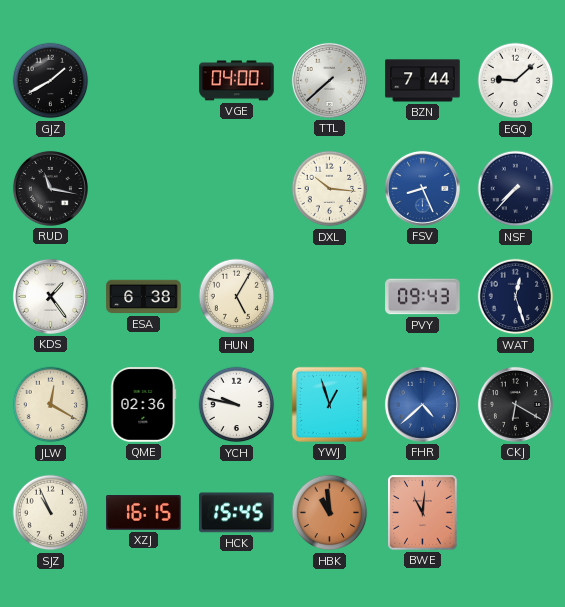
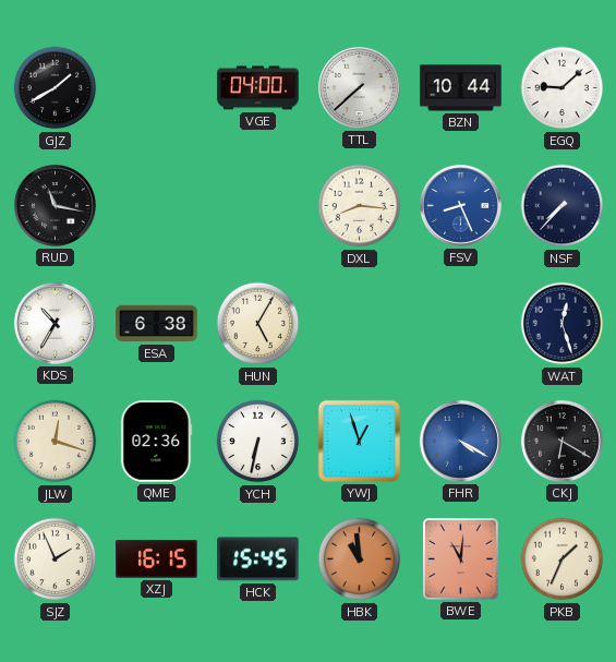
BZN: 7:44 -> 10:44
DXL: 10:16 -> 8:16
KDS: 1:24 -> 10:35
PVY: 09:43 -> none
JLW: 12:20 -> 12:18
YCH: 9:47 -> 6:32
FHR: 4:38 -> 4:20
SJZ: 10:56 -> 1:56
PKB: none -> 1:34
